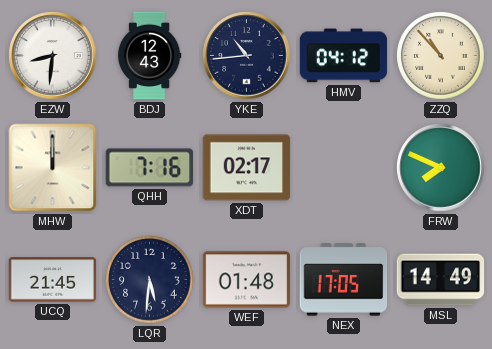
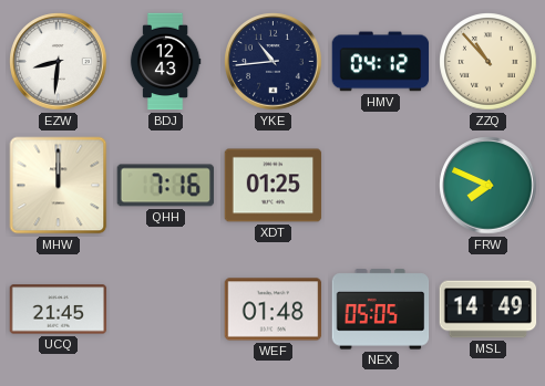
XDT: 02:17 -> 01:25
LQR: 5:31 -> none
NEX: 17:05 -> 05:05
